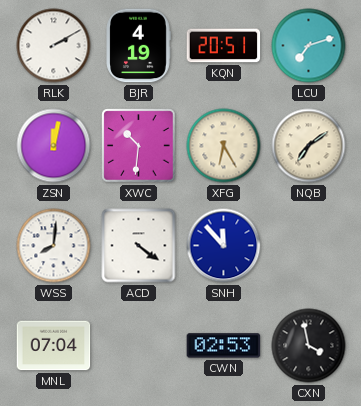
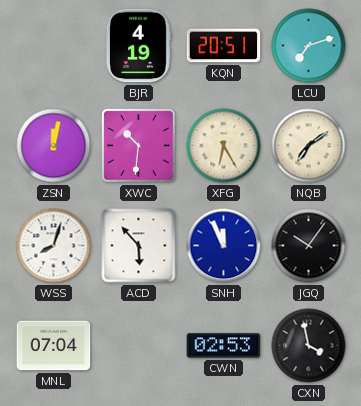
RLK: 2:10 -> none
WSS: 8:01 -> 8:03
ACD: 4:21 -> 5:53
SNH: 11:53 -> 11:56
JGQ: none -> 10:06
